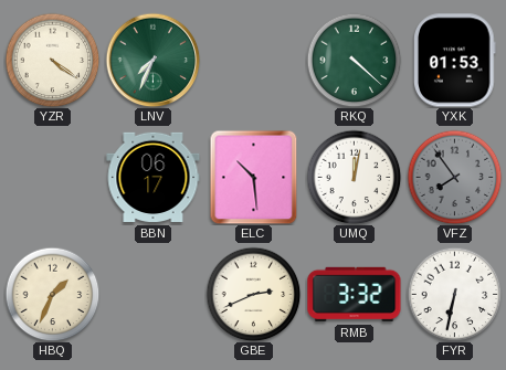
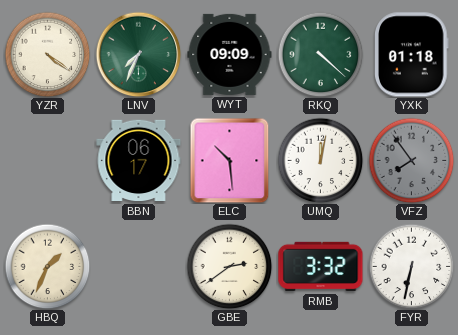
WYT: none -> 09:09
YXK: 01:53 -> 01:18
GBE: 2:41 -> 2:39
